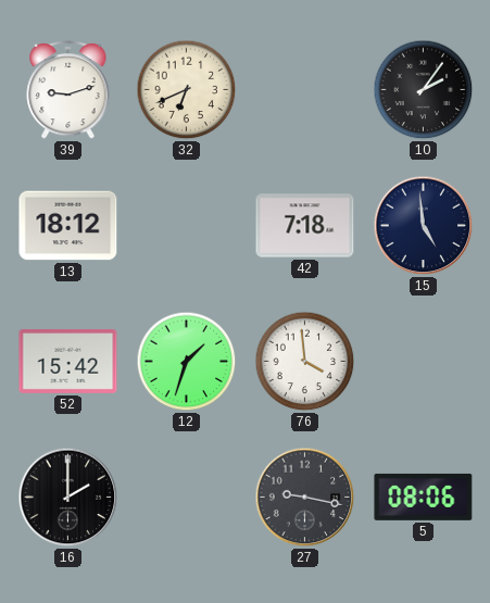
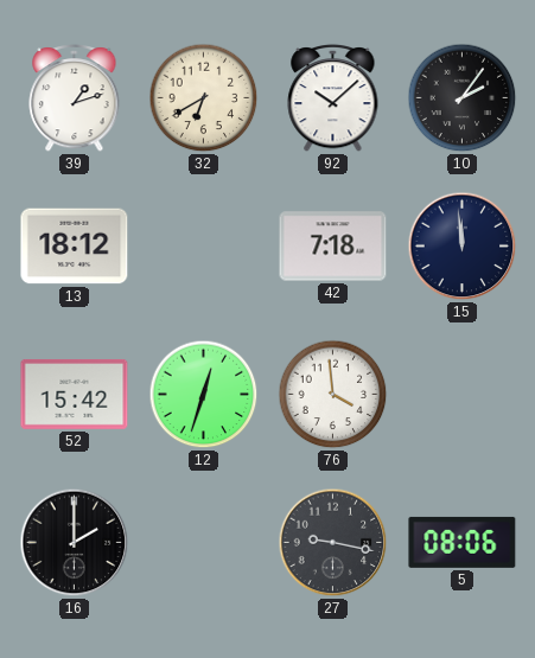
39: 9:12 -> 1:12
32: 6:41 -> 6:40
92: none -> 10:08
15: 4:59 -> 11:59
12: 1:33 -> 12:33
